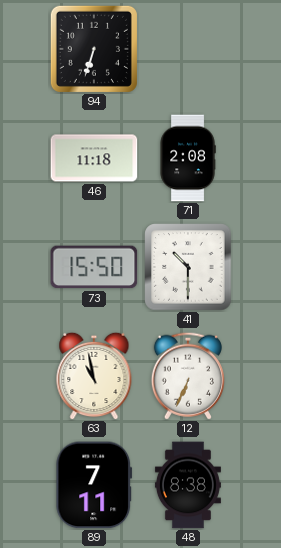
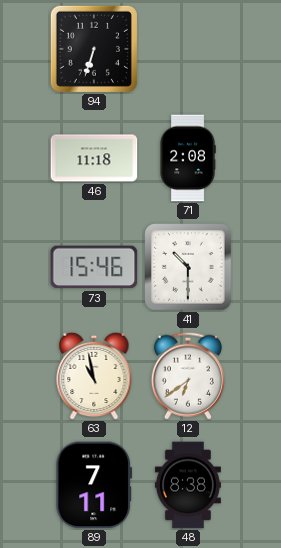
73: 15:50 -> 15:46
12: 6:34 -> 6:39
